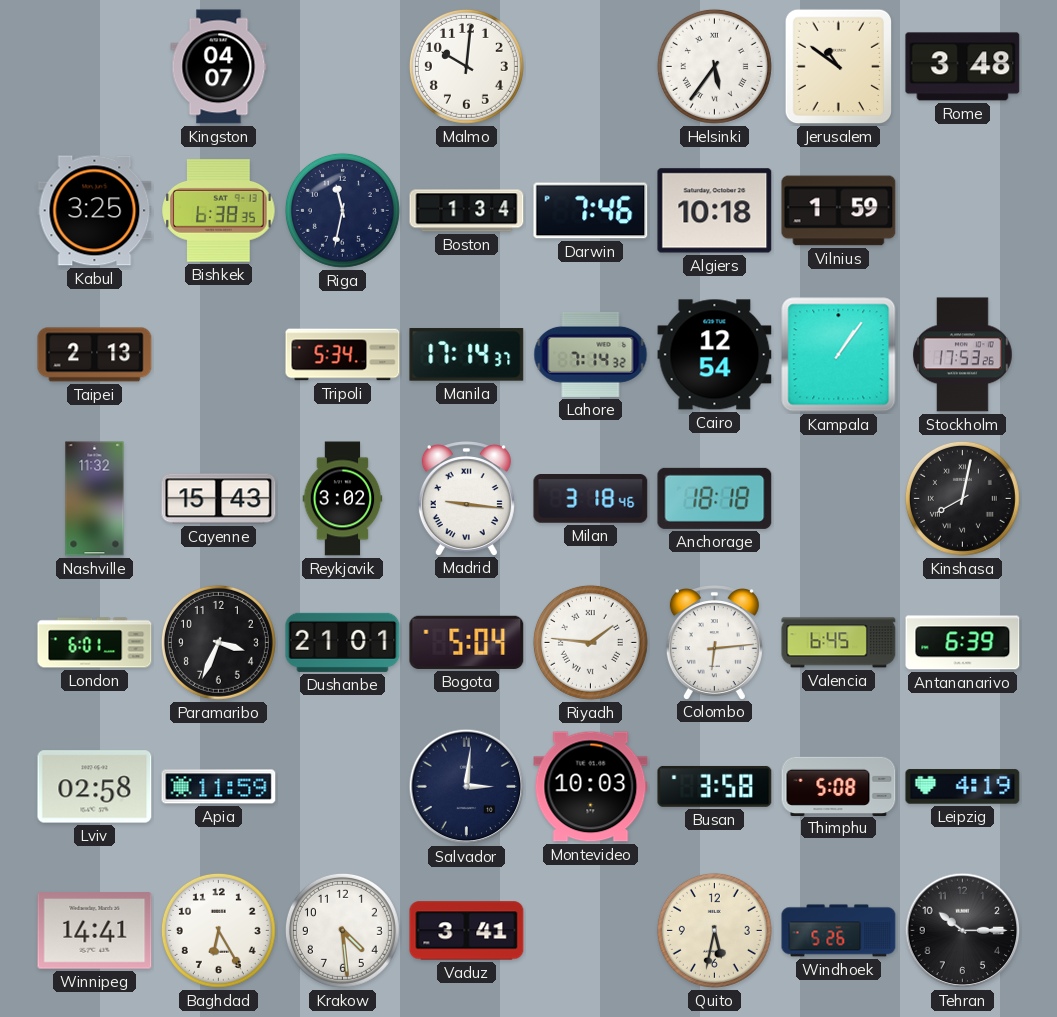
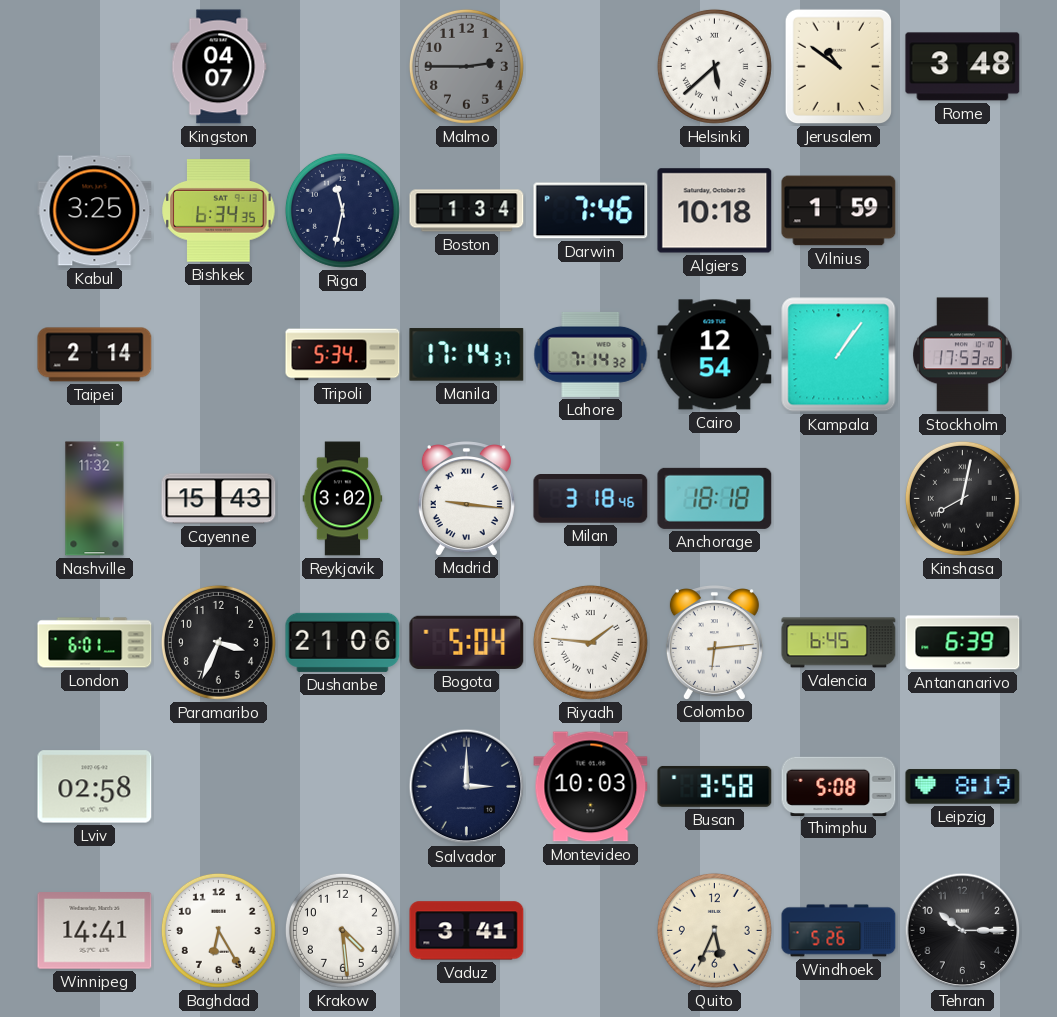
Malmo: 10:01 -> 2:45
Malmo dial: white -> grey
Helsinki: 5:36 -> 5:38
Bishkek: 6:38 -> 6:34
Taipei: 2:13 -> 2:14
Dushanbe: 21:01 -> 21:06
Apia: 11:59 -> none
Salvador: 3:01 -> 3:00
Leipzig: 4:19 -> 8:19
Quito: 5:32 -> 5:34
